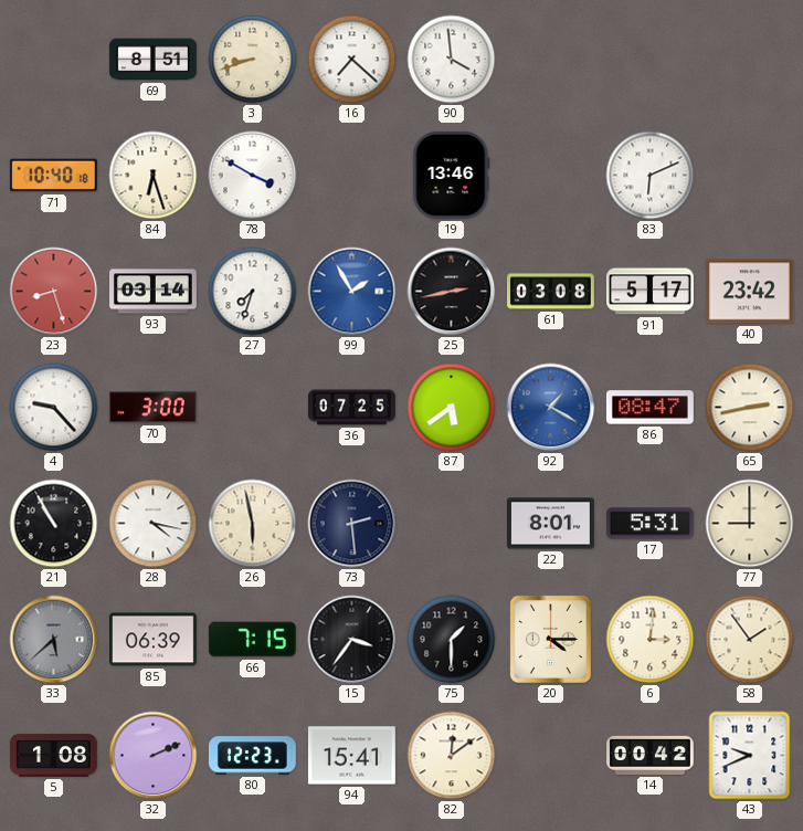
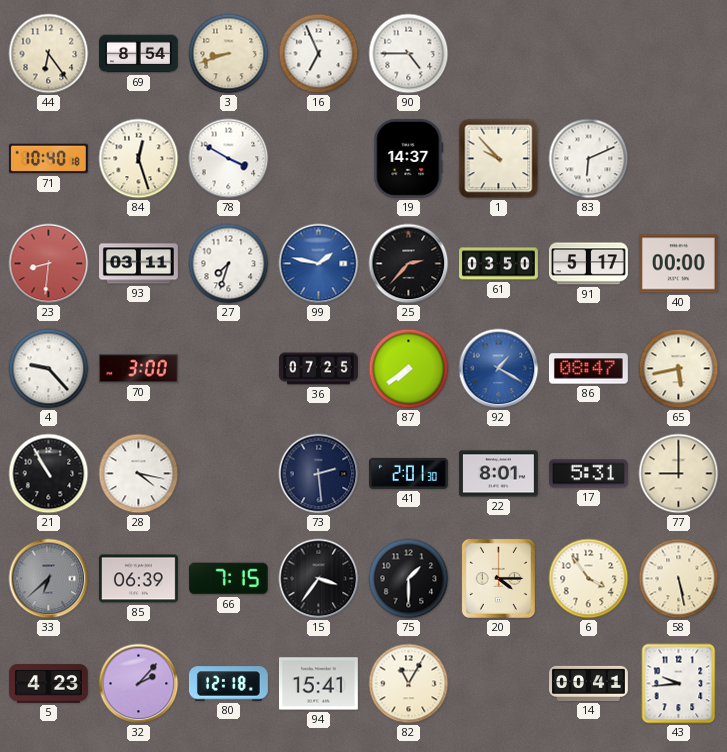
44: none -> 6:24
69: 8:51 -> 8:54
16: 7:22 -> 6:56
90: 3:59 -> 4:45
84: 6:27 -> 12:27
19: 13:46 -> 14:37
1: none -> 9:53
23: 8:27 -> 8:31
93: 03:14 -> 03:11
99: 1:55 -> 1:47
25: 2:43 -> 2:37
61: 03:08 -> 03:50
40: 23:42 -> 00:00
87: 5:39 -> 7:39
65: 2:43 -> 5:43
26: 5:58 -> none
41: none -> 2:01
33: 5:38 -> 6:38
6: 3:01 -> 3:54
58: 1:54 -> 5:28
5: 1:08 -> 4:23
32: 2:11 -> 2:07
80: 12:23 -> 12:18
82: 12:09 -> 11:05
14: 00:42 -> 00:41
43: 9:41 -> 9:44
